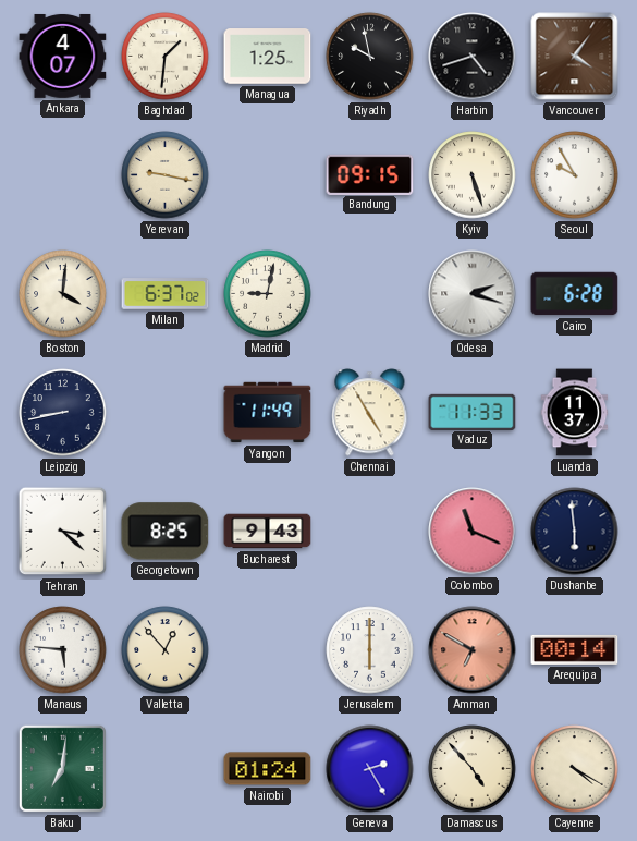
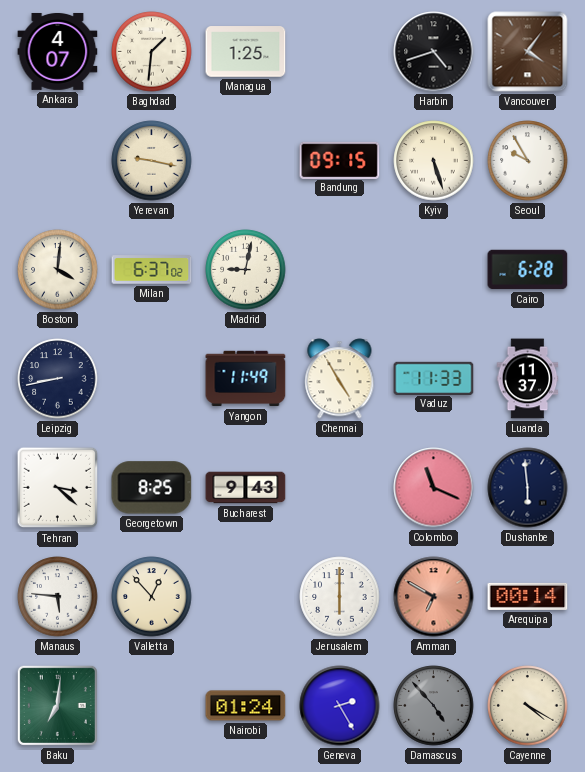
Riyadh: 9:58 -> none
Odesa: 2:18 -> none
Damascus dial: cream -> grey
